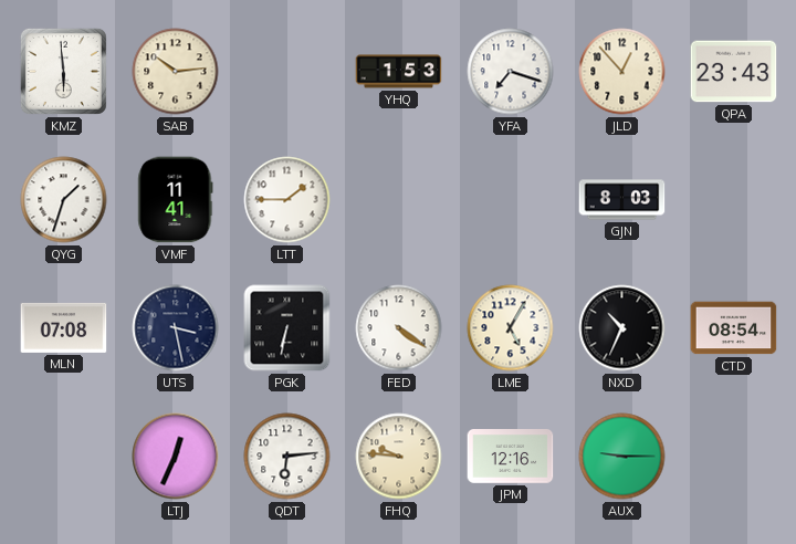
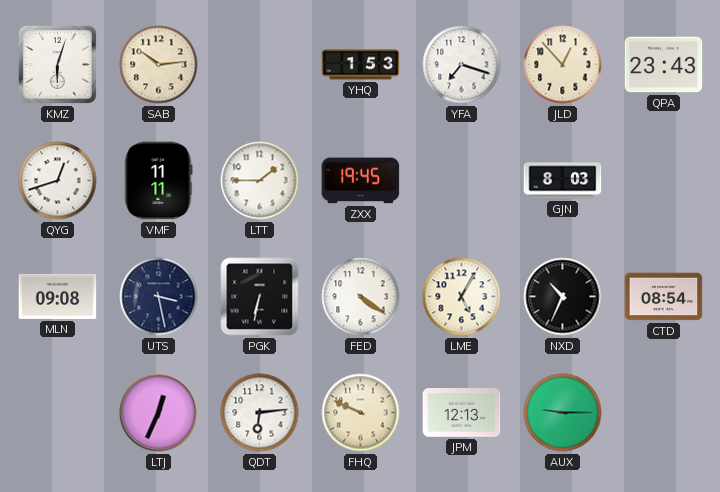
KMZ: 5:59 -> 6:03
QYG: 1:33 -> 12:42
VMF: 11:41 -> 11:11
ZXX: none -> 19:45
MLN: 07:08 -> 09:08
FHQ: 9:46 -> 9:49
JPM: 12:16 -> 12:13
